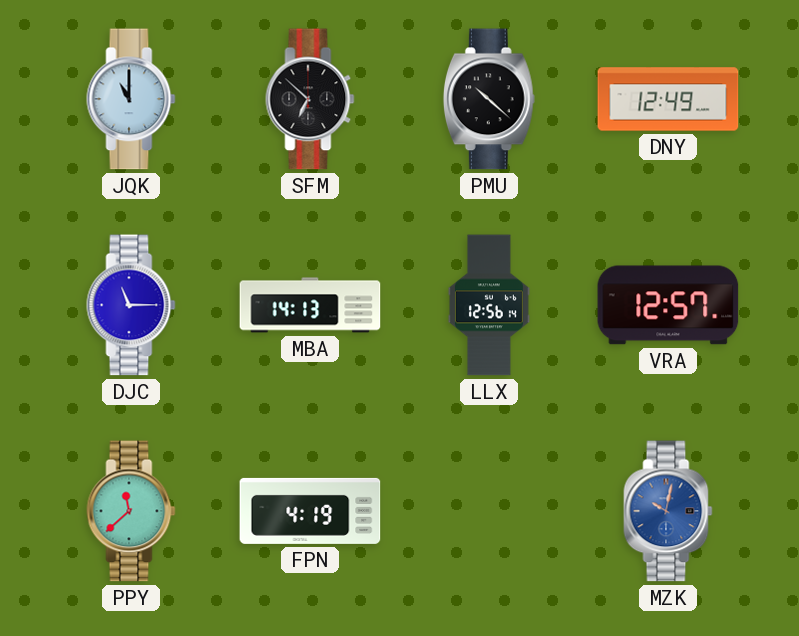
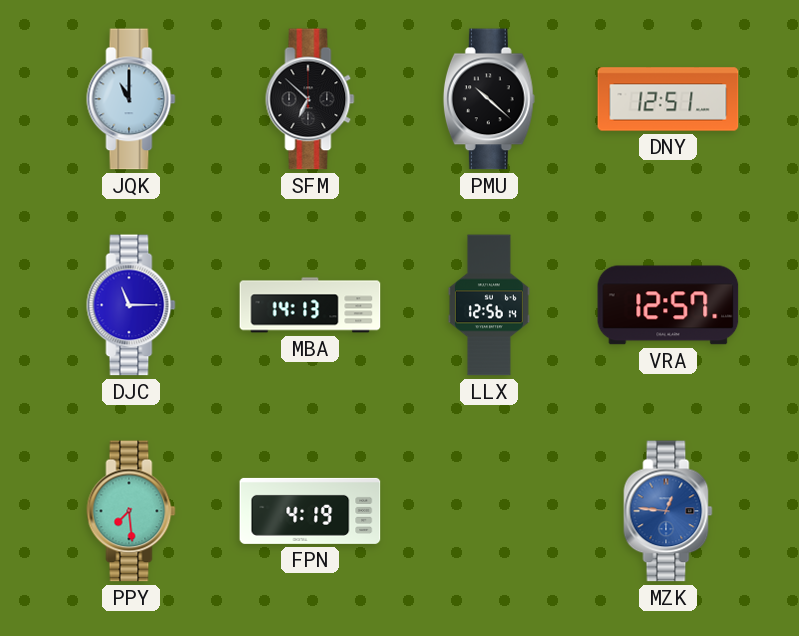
DNY: 12:49 -> 12:51
PPY: 11:38 -> 7:29
MZK: 10:02 -> 12:46
